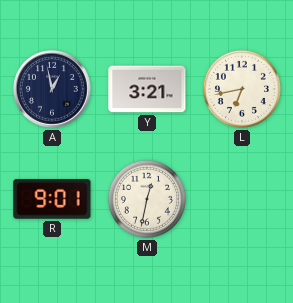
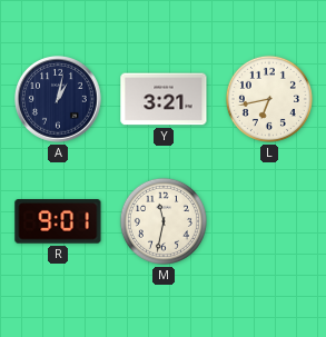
A: 12:58 -> 1:02
M: 12:32 -> 11:32
